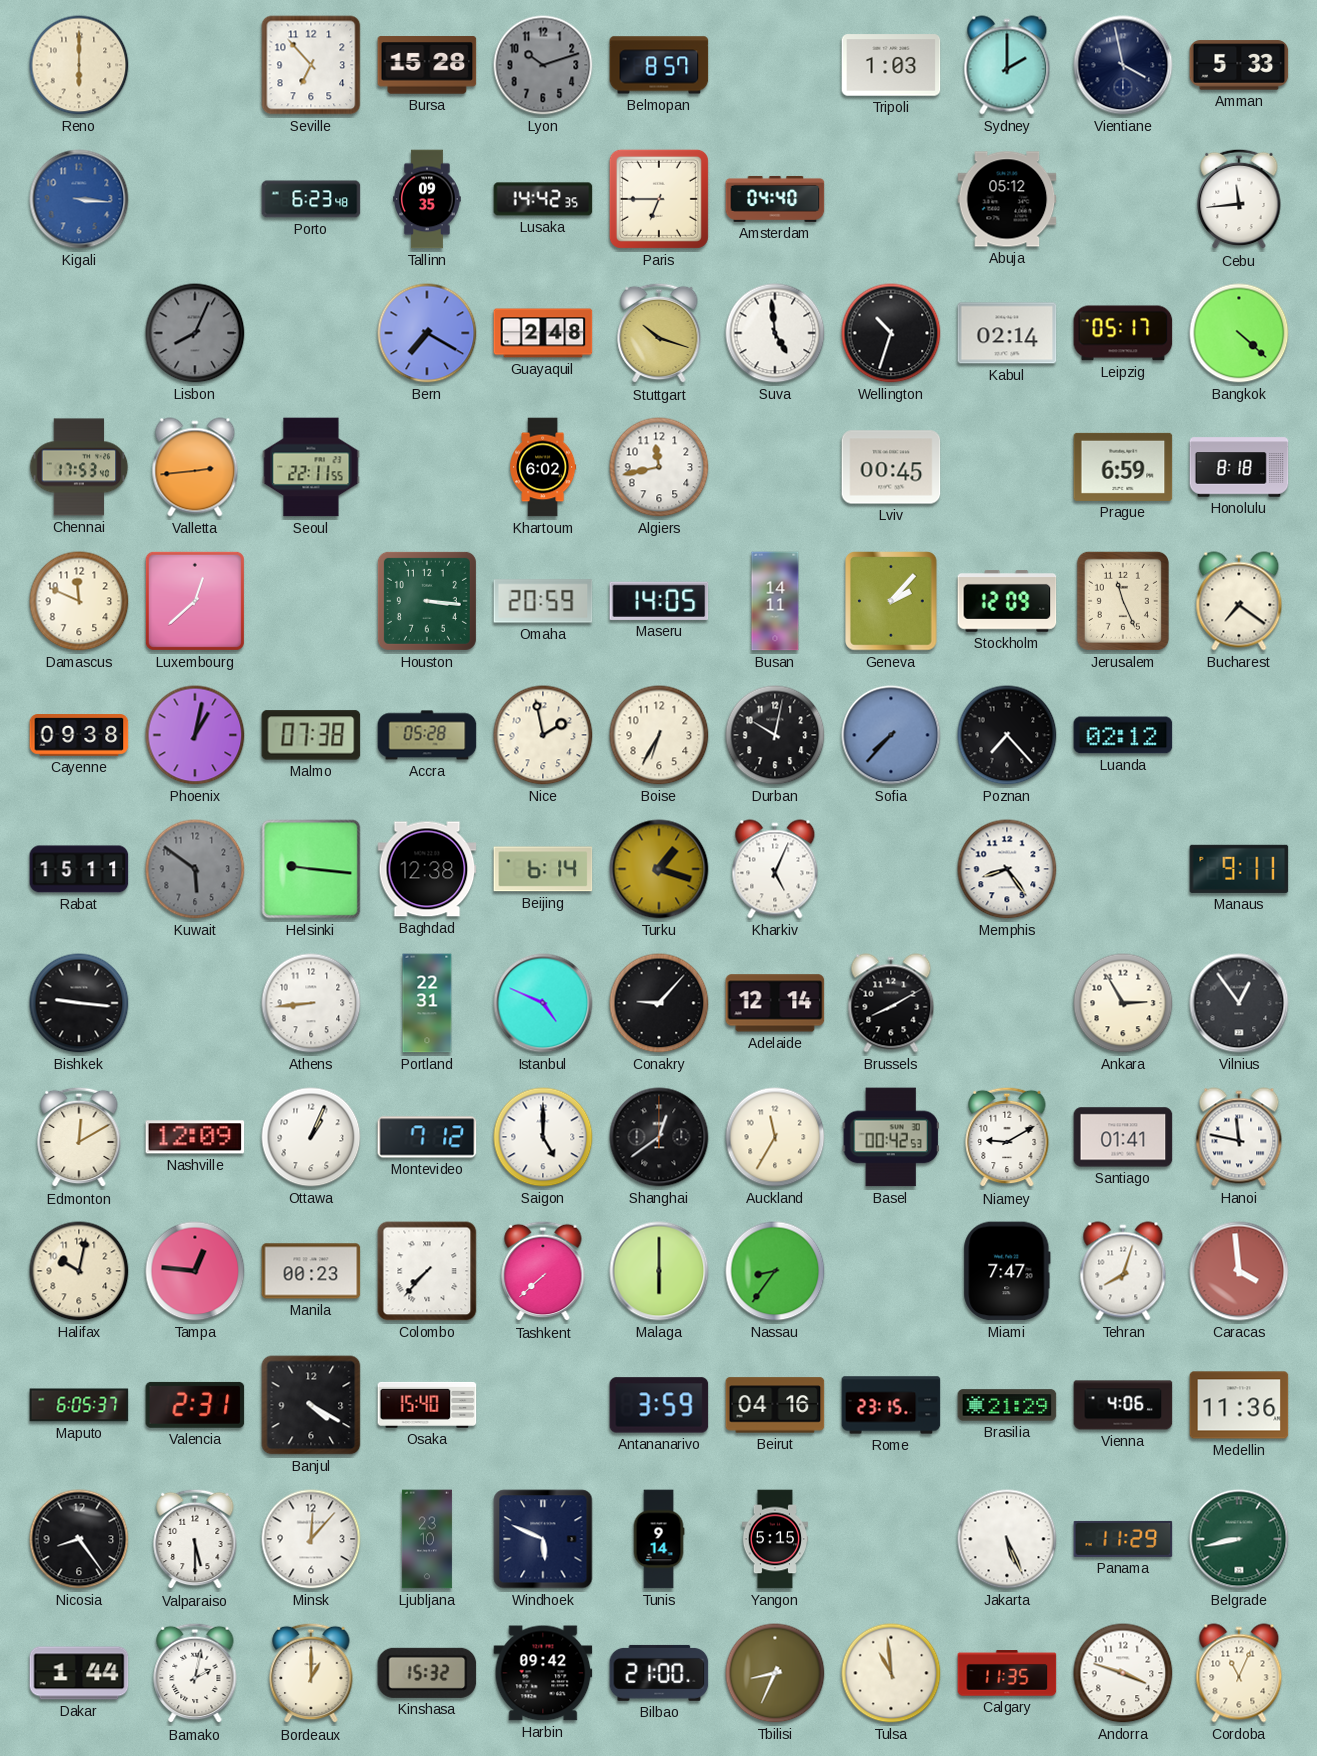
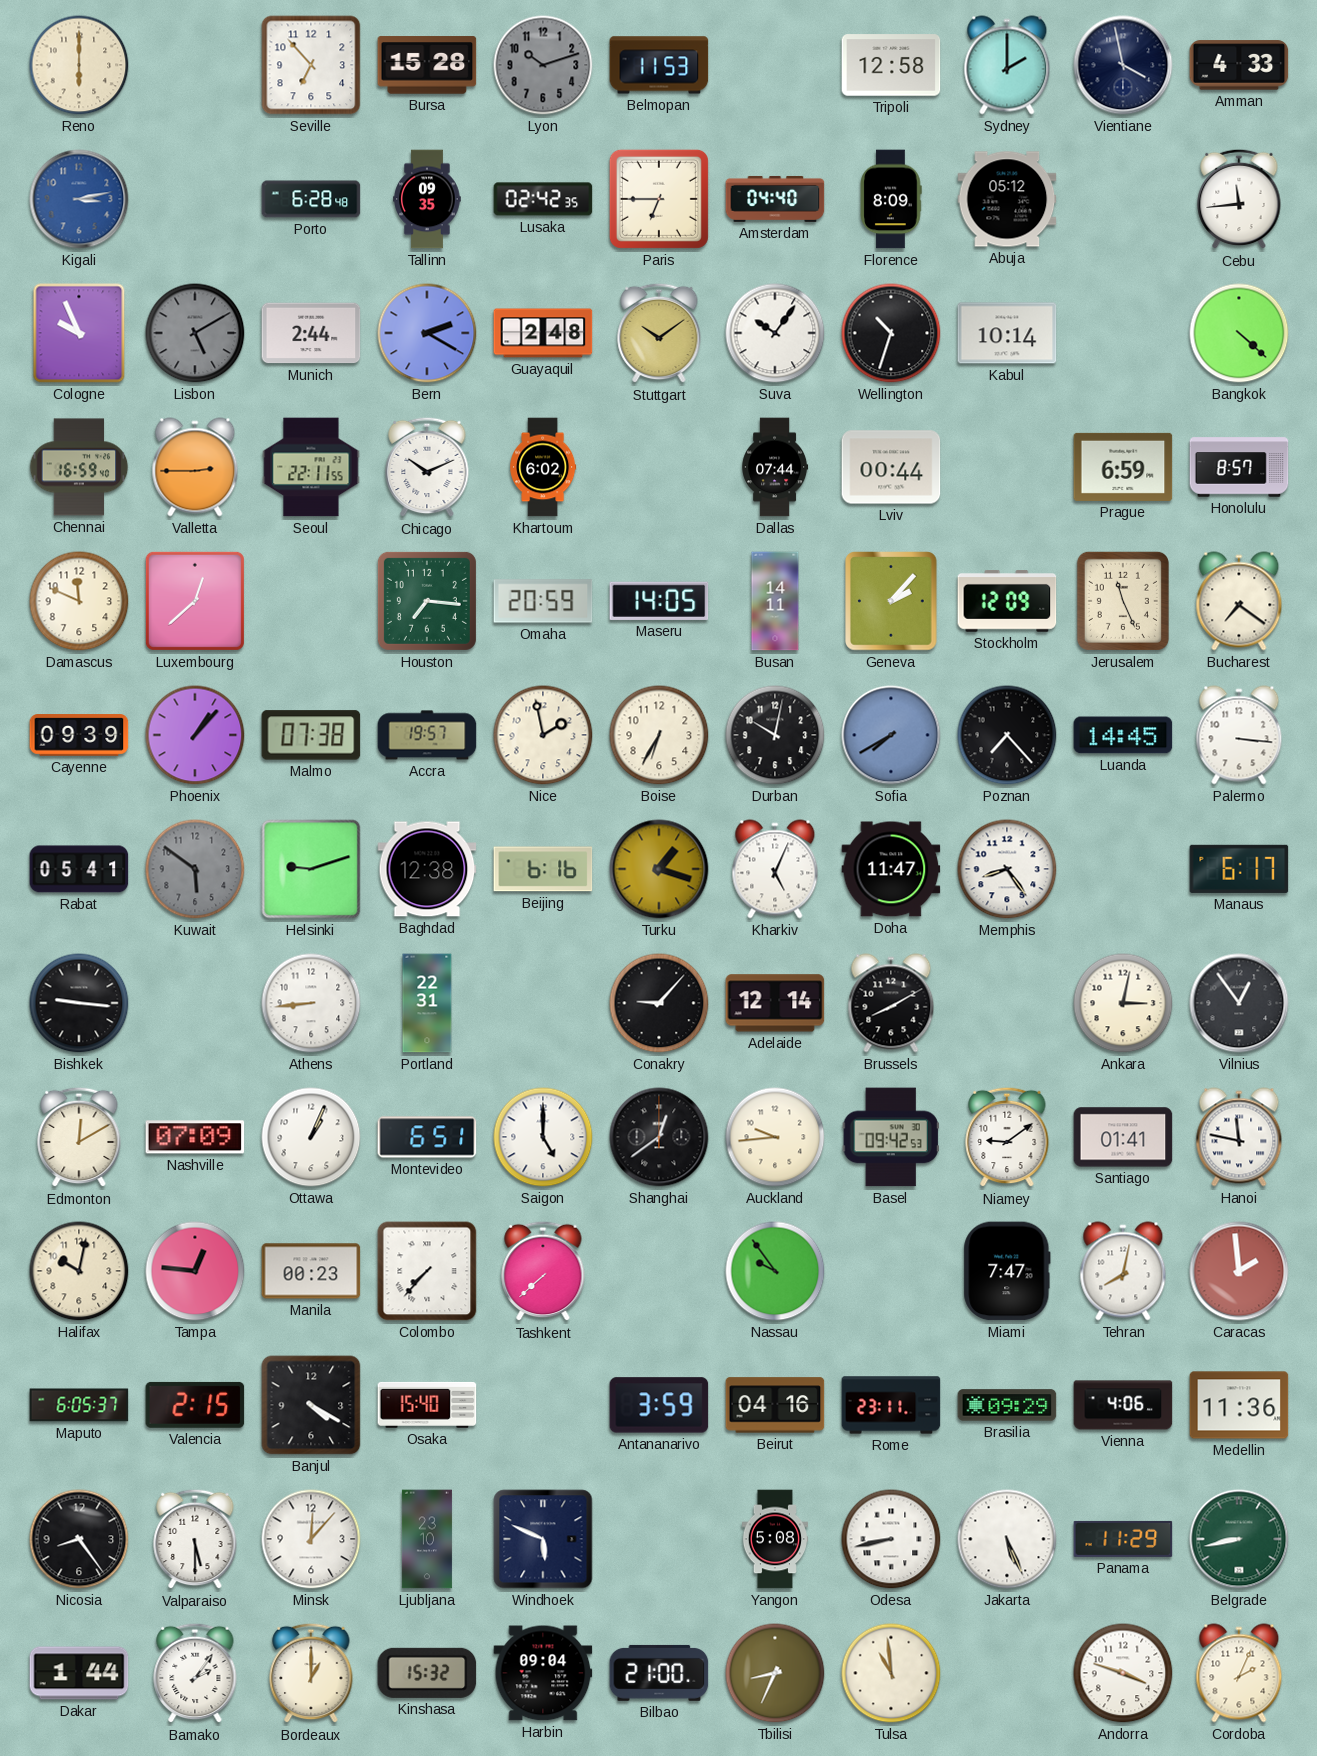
Belmopan: 8:57 -> 11:53
Tripoli: 1:03 -> 12:58
Amman: 5:33 -> 4:33
Kigali: 3:16 -> 3:13
Porto: 6:23 -> 6:28
Lusaka: 14:42 -> 02:42
Florence: none -> 8:09
Cologne: none -> 9:56
Lisbon: 8:04 -> 5:10
Munich: none -> 2:44
Bern: 7:20 -> 2:20
Stuttgart: 10:18 -> 10:09
Suva: 4:59 -> 10:06
Kabul: 02:14 -> 10:14
Leipzig: 05:17 -> none
Chennai: 17:53 -> 16:59
Valletta: 2:44 -> 2:45
Chicago: none -> 10:11
Algiers: 11:43 -> none
Dallas: none -> 07:44
Lviv: 00:45 -> 00:44
Honolulu: 8:18 -> 8:57
Houston: 3:16 -> 7:16
Cayenne: 09:38 -> 09:39
Phoenix: 1:02 -> 1:07
Accra: 05:28 -> 19:57
Sofia: 7:37 -> 7:40
Luanda: 02:12 -> 14:45
Palermo: none -> 3:16
Rabat: 15:11 -> 05:41
Helsinki: 9:16 -> 9:12
Beijing: 6:14 -> 6:16
Doha: none -> 11:47
Manaus: 9:11 -> 6:17
Istanbul: 4:49 -> none
Ankara: 2:55 -> 3:02
Nashville: 12:09 -> 07:09
Montevideo: 7:12 -> 6:51
Auckland: 11:35 -> 9:44
Basel: 00:42 -> 09:42
Niamey: 9:10 -> 9:09
Malaga: 6:00 -> none
Nassau: 8:36 -> 9:54
Tehran: 8:03 -> 8:02
Caracas: 3:59 -> 1:59
Valencia: 2:31 -> 2:15
Rome: 23:15 -> 23:11
Brasilia: 21:29 -> 09:29
Tunis: 9:14 -> none
Yangon: 5:15 -> 5:08
Odesa: none -> 8:43
Bamako: 2:02 -> 2:06
Harbin: 09:42 -> 09:04
Calgary: 11:35 -> none
Cordoba: 11:04 -> 2:04
